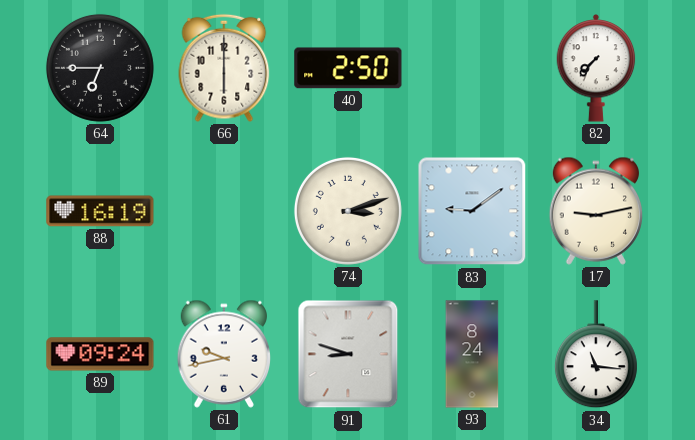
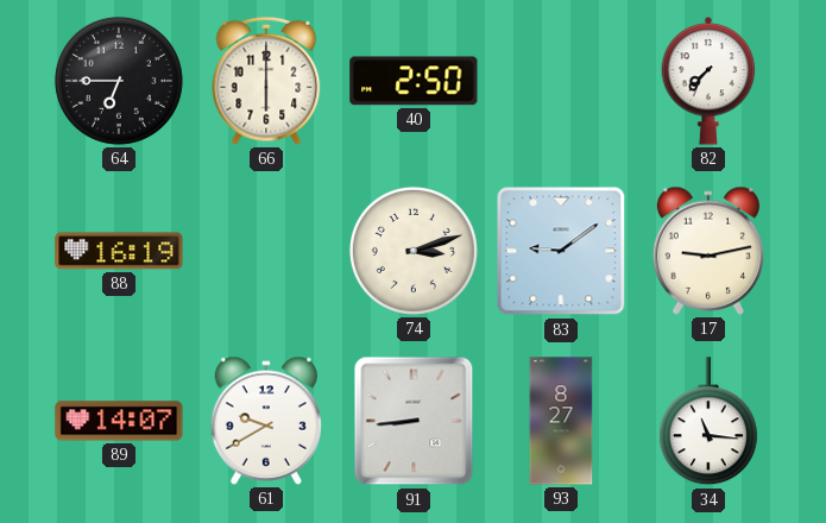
89: 09:24 -> 14:07
61: 9:43 -> 9:40
91: 8:48 -> 8:44
93: 8:24 -> 8:27
